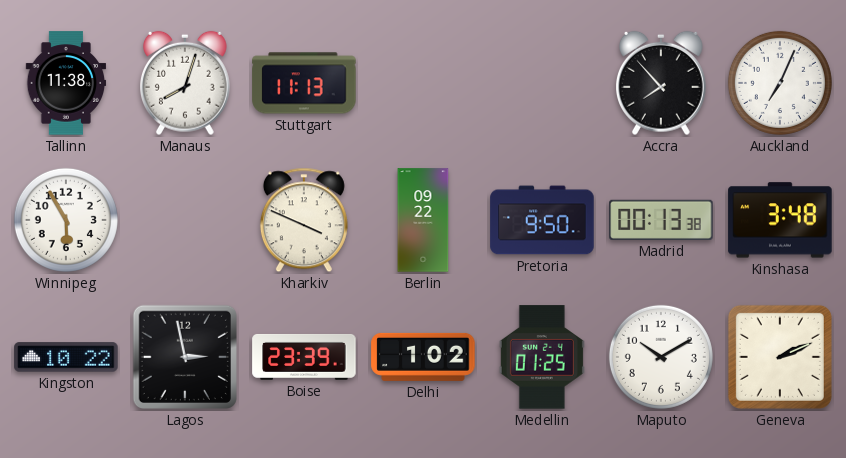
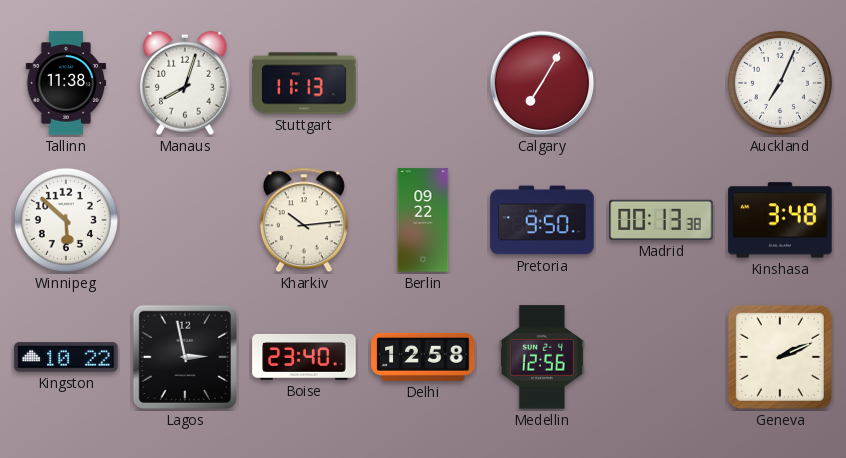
Calgary: none -> 7:05
Accra: 7:53 -> none
Winnipeg: 5:55 -> 5:52
Kharkiv: 3:49 -> 10:14
Boise: 23:39 -> 23:40
Delhi: 1:02 -> 12:58
Medellin: 01:25 -> 12:56
Maputo: 10:10 -> none
